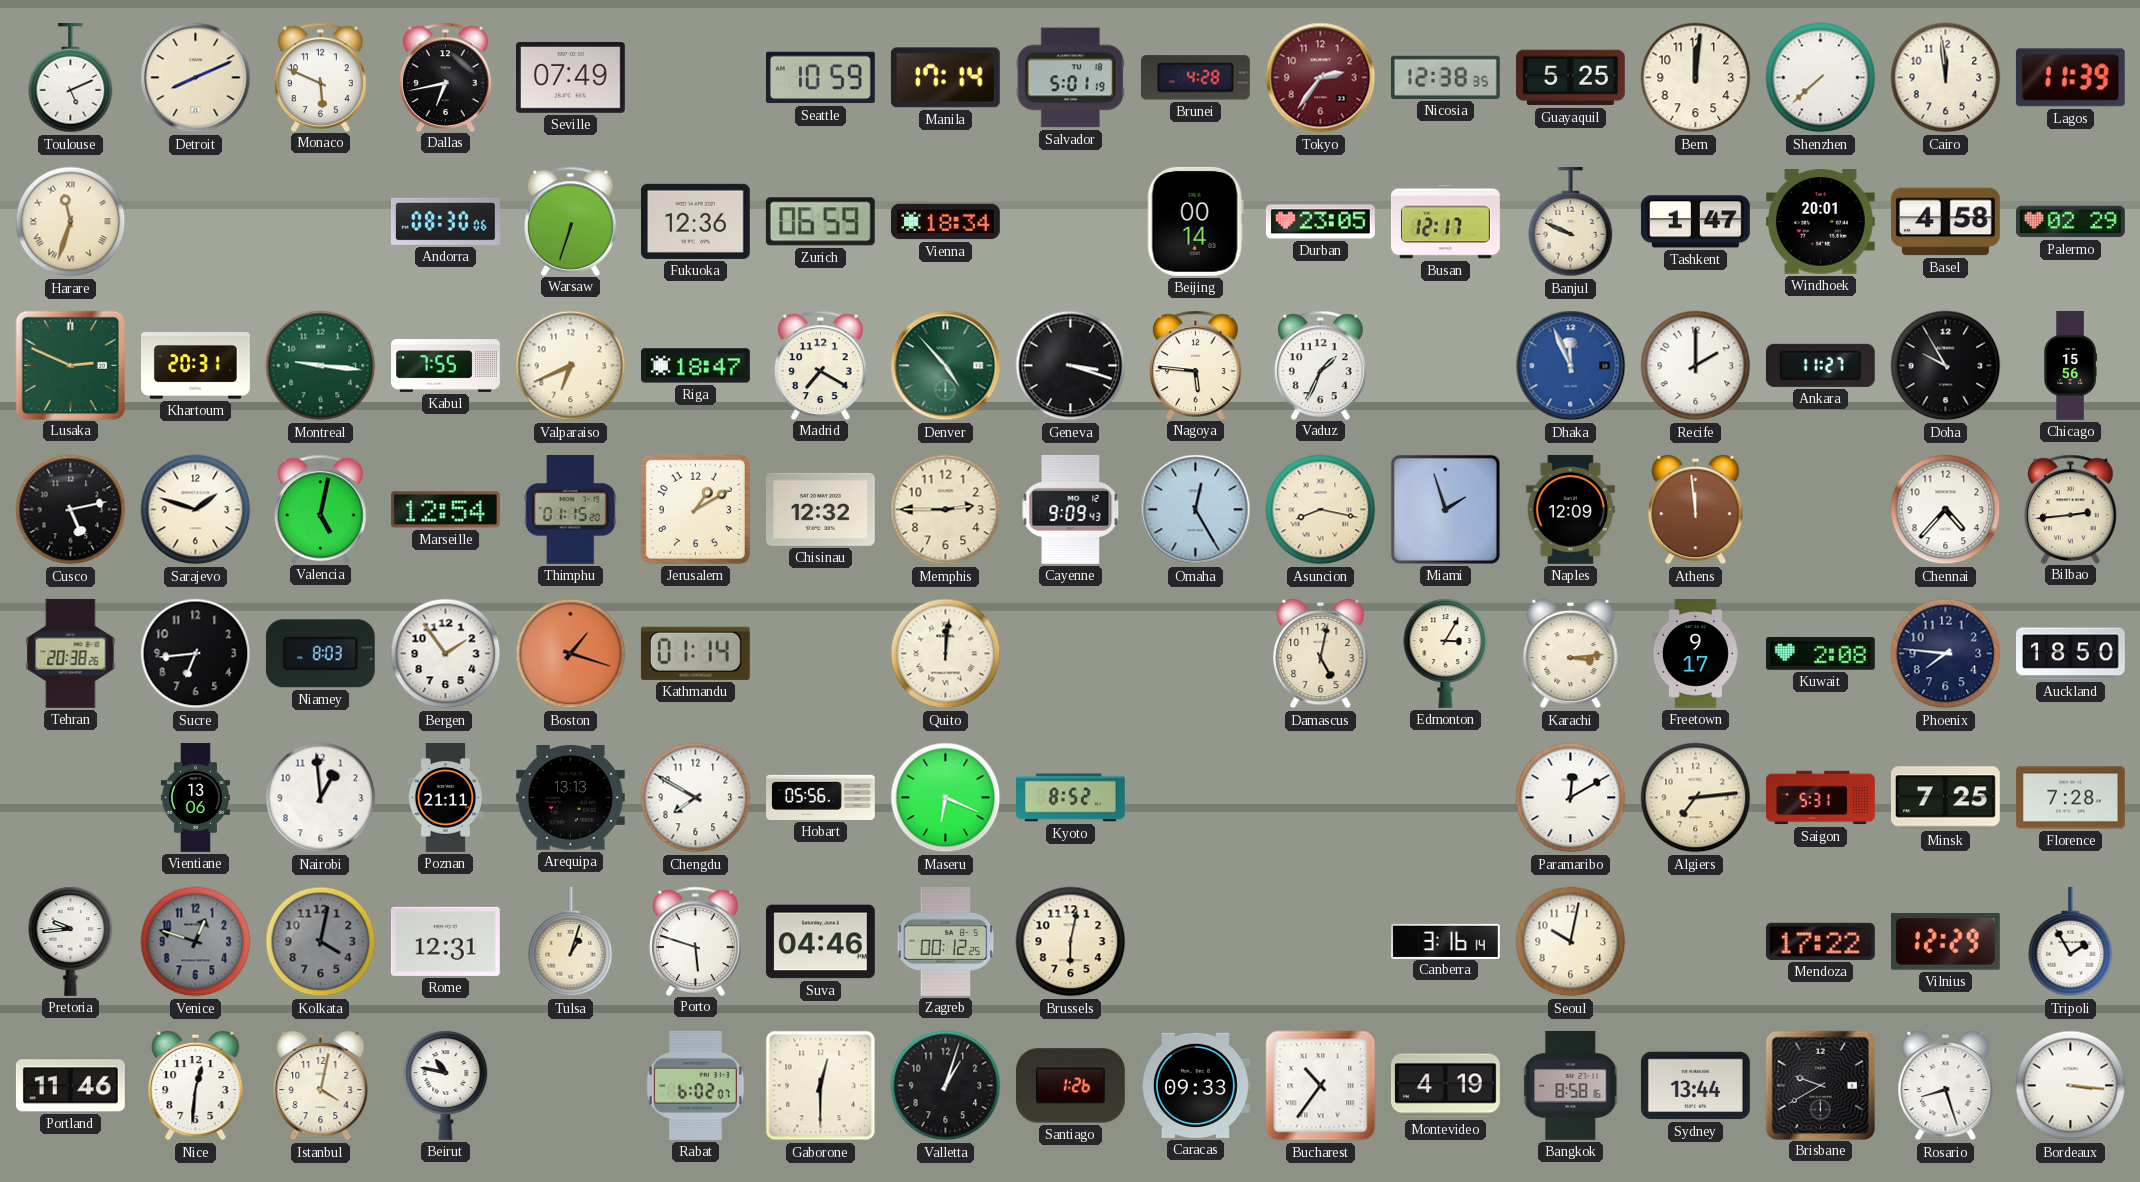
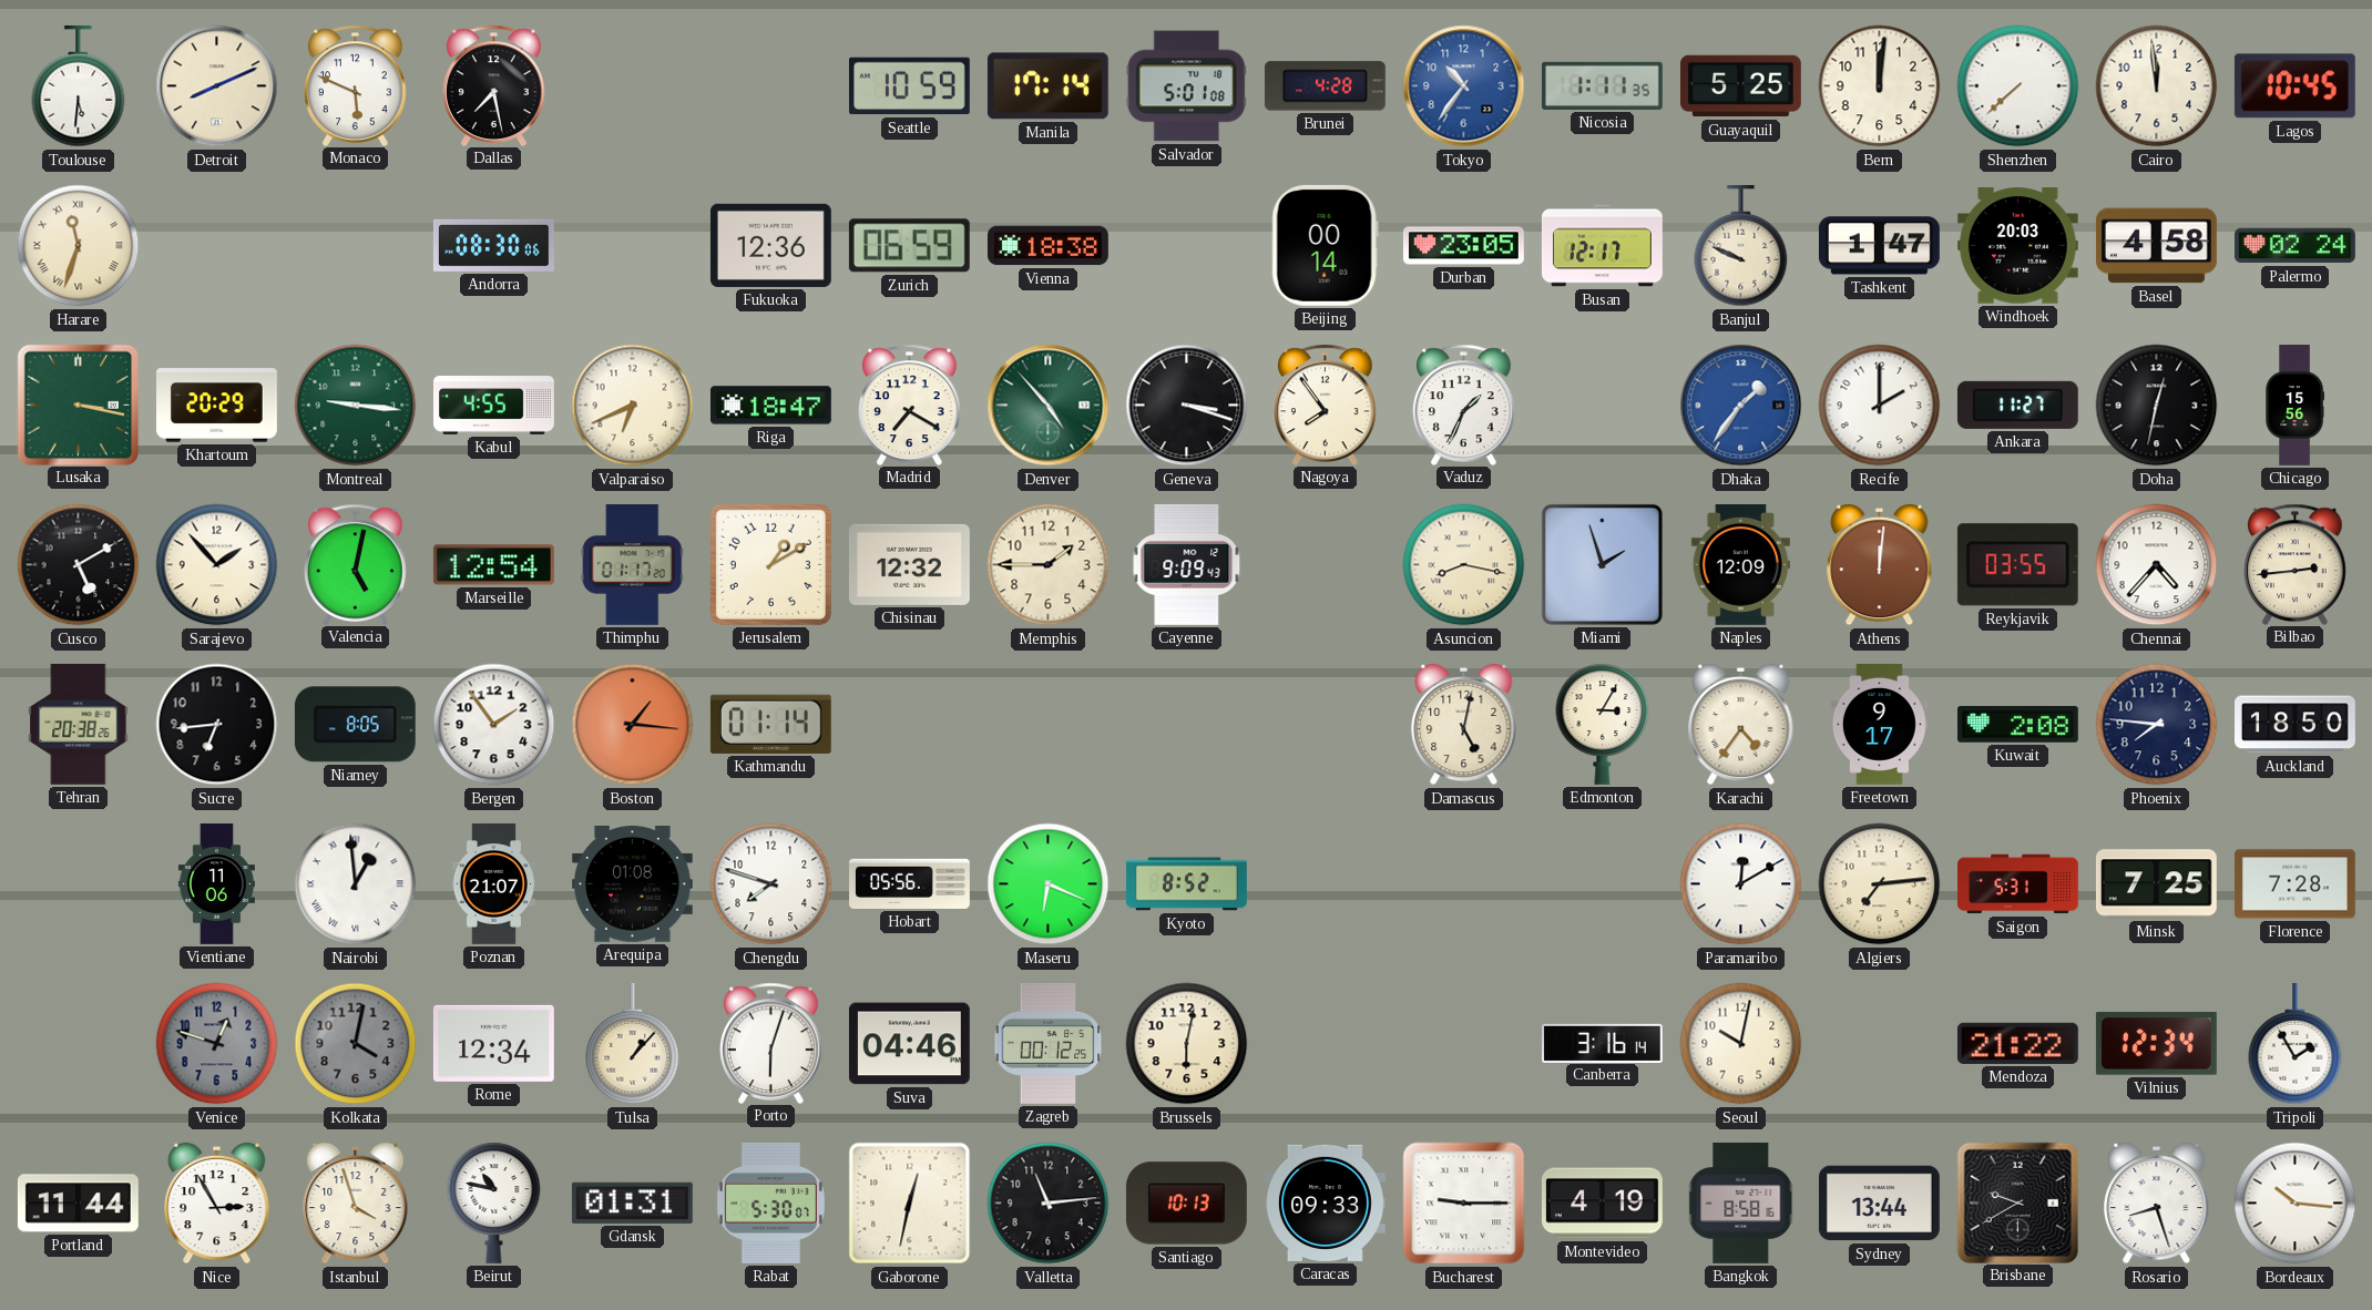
Toulouse: 5:11 -> 5:31
Dallas: 6:43 -> 7:28
Seville: 07:49 -> none
Salvador: 5:01:19 -> 5:01:08
Tokyo: 2:36 -> 10:36
Tokyo dial: burgundy -> blue
Nicosia: 12:38 -> 1:11
Lagos: 11:39 -> 10:45
Warsaw: 6:33 -> none
Vienna: 18:34 -> 18:38
Windhoek: 20:01 -> 20:03
Palermo: 02:29 -> 02:24
Lusaka: 2:49 -> 3:17
Khartoum: 20:31 -> 20:29
Kabul: 7:55 -> 4:55
Nagoya: 5:46 -> 7:54
Dhaka: 11:56 -> 1:36
Doha: 9:55 -> 12:32
Cusco: 5:13 -> 5:10
Sarajevo: 1:48 -> 1:53
Thimphu: 01:15 -> 01:17
Memphis: 2:45 -> 1:45
Omaha: 12:25 -> none
Athens: 11:59 -> 12:01
Reykjavik: none -> 03:55
Niamey: 8:03 -> 8:05
Boston: 1:18 -> 1:16
Quito: 12:01 -> none
Karachi: 3:14 -> 4:36
Vientiane: 13:06 -> 11:06
Nairobi numerals: Arabic -> Roman
Poznan: 21:11 -> 21:07
Arequipa: 13:13 -> 01:08
Chengdu: 7:50 -> 7:48
Pretoria: 9:44 -> none
Rome: 12:31 -> 12:34
Tulsa: 1:03 -> 1:07
Porto: 5:48 -> 6:03
Mendoza: 17:22 -> 21:22
Vilnius: 12:29 -> 12:34
Portland: 11:46 -> 11:44
Nice: 12:31 -> 2:55
Istanbul: 4:02 -> 3:57
Gdansk: none -> 01:31
Rabat: 6:02 -> 5:30
Gaborone: 12:30 -> 12:32
Valletta: 1:03 -> 11:14
Santiago: 1:26 -> 10:13
Bucharest: 10:36 -> 9:15
Bordeaux: 3:16 -> 10:16
